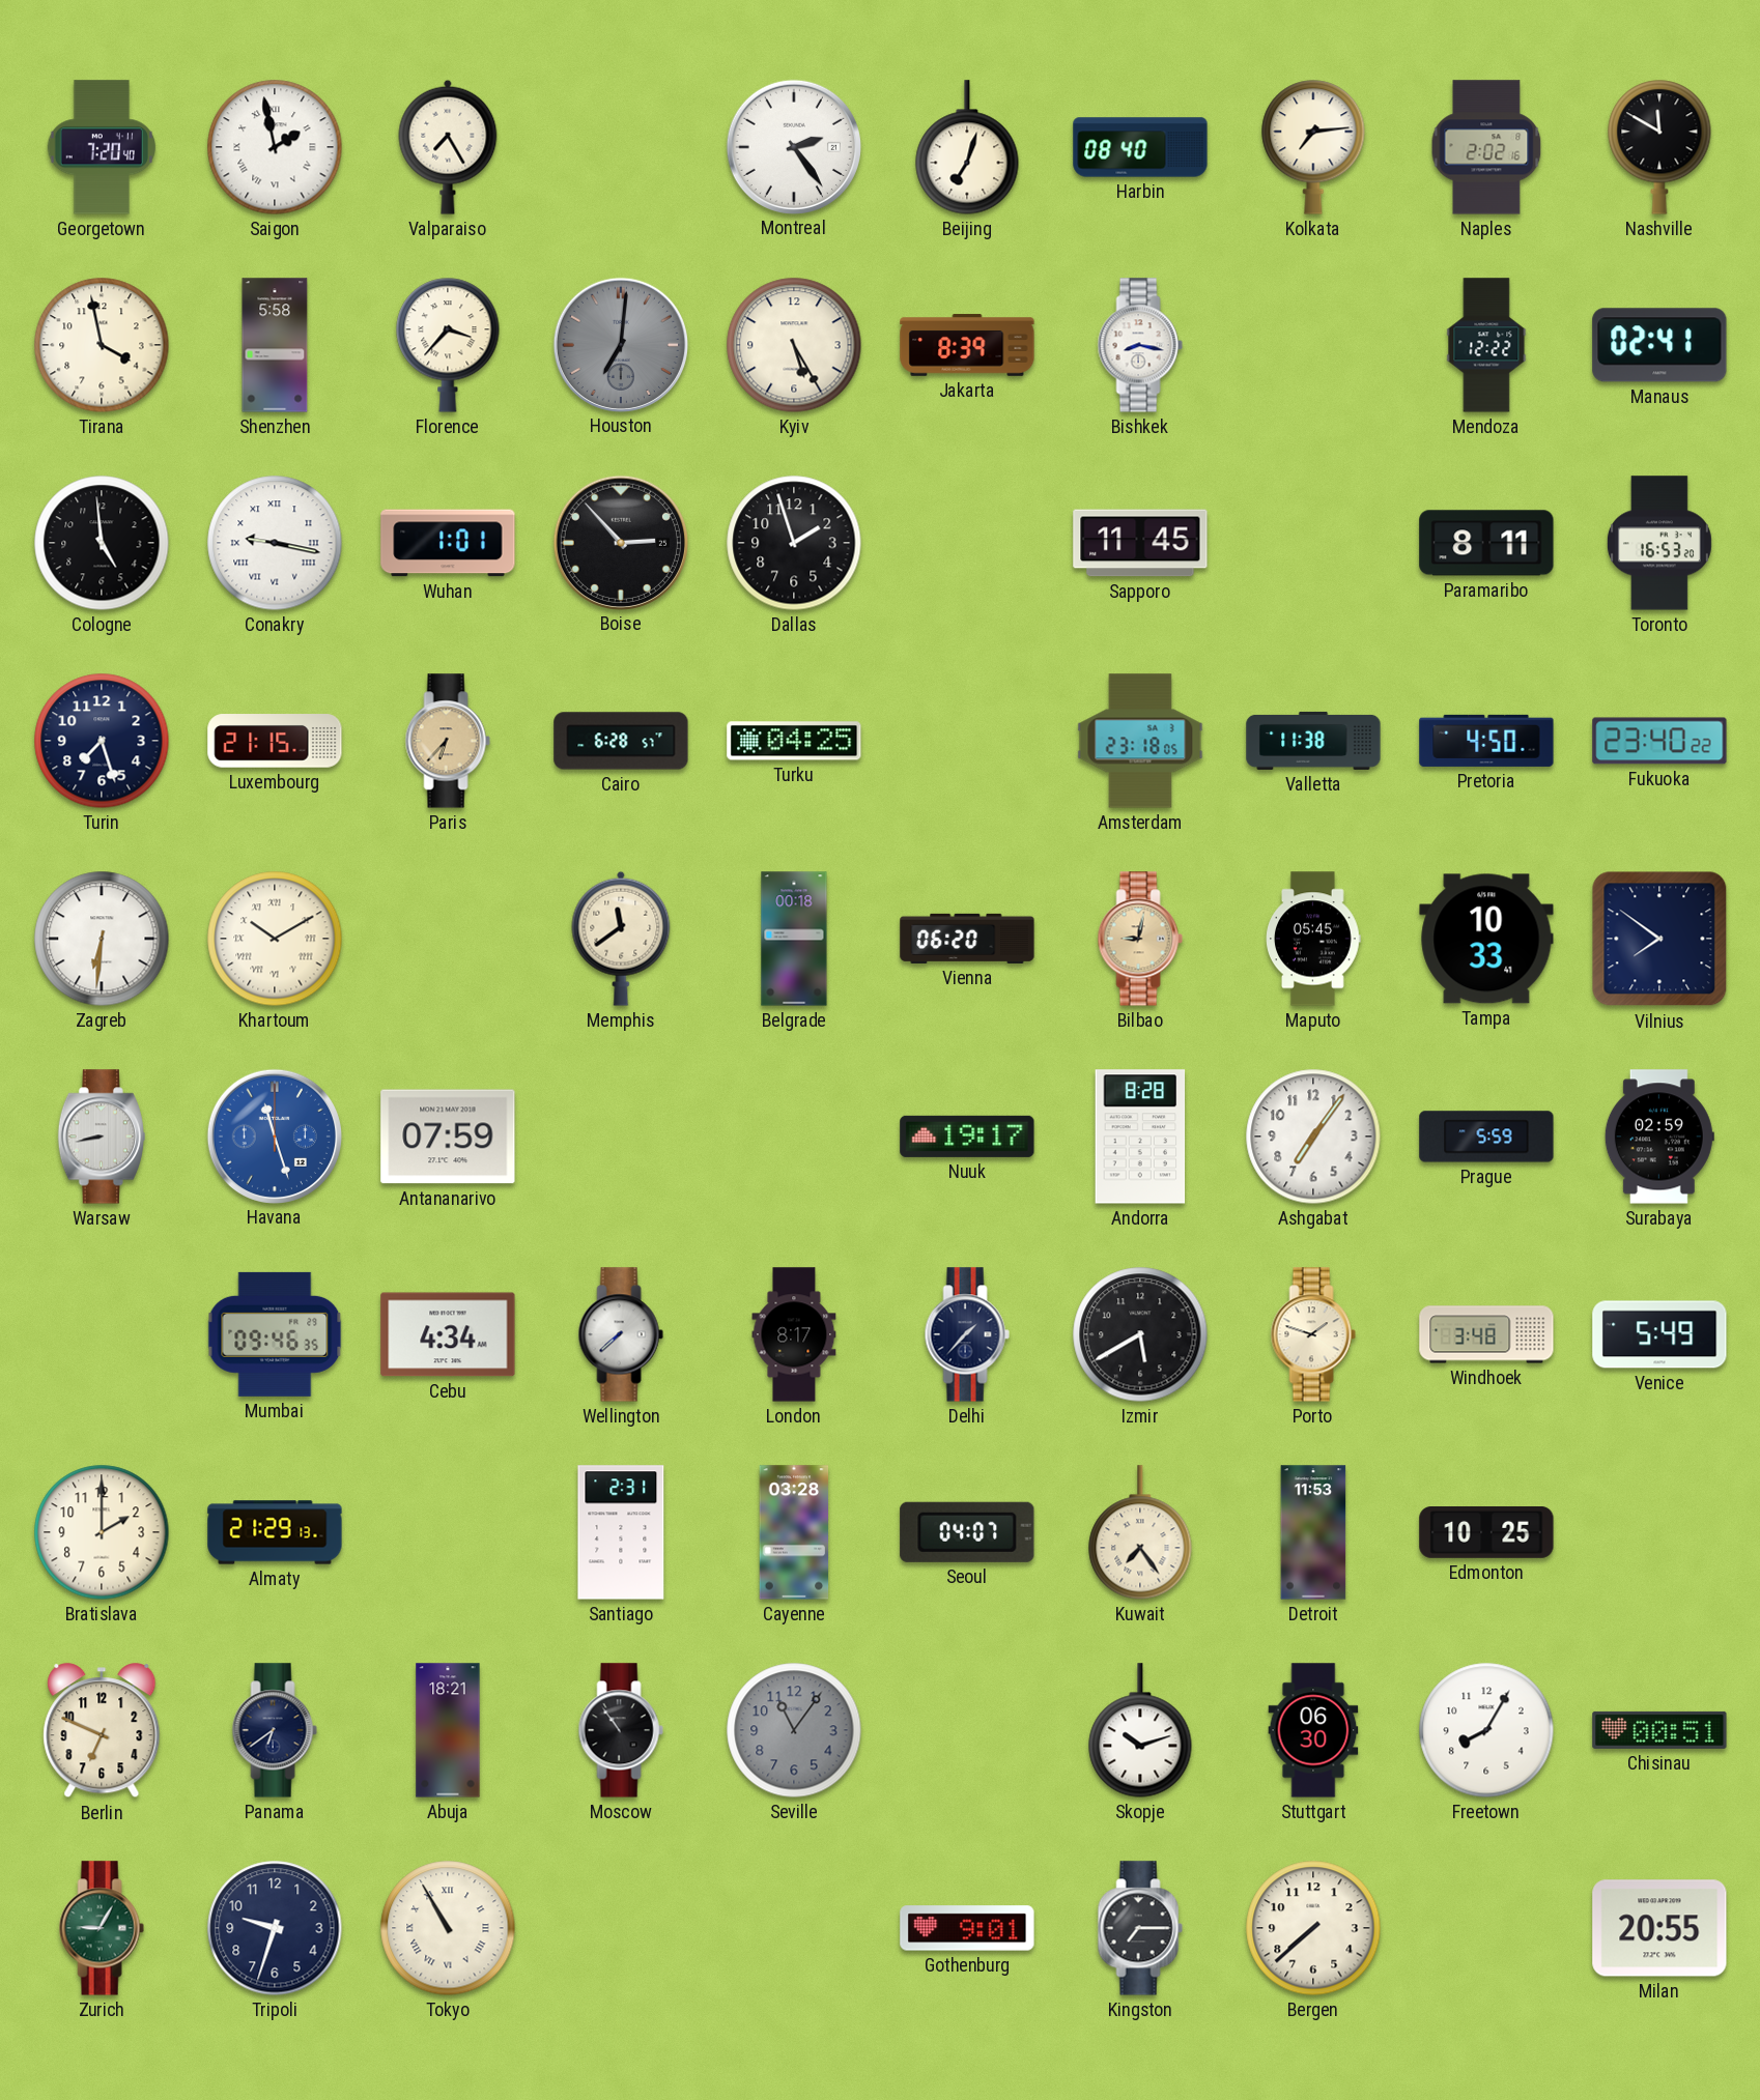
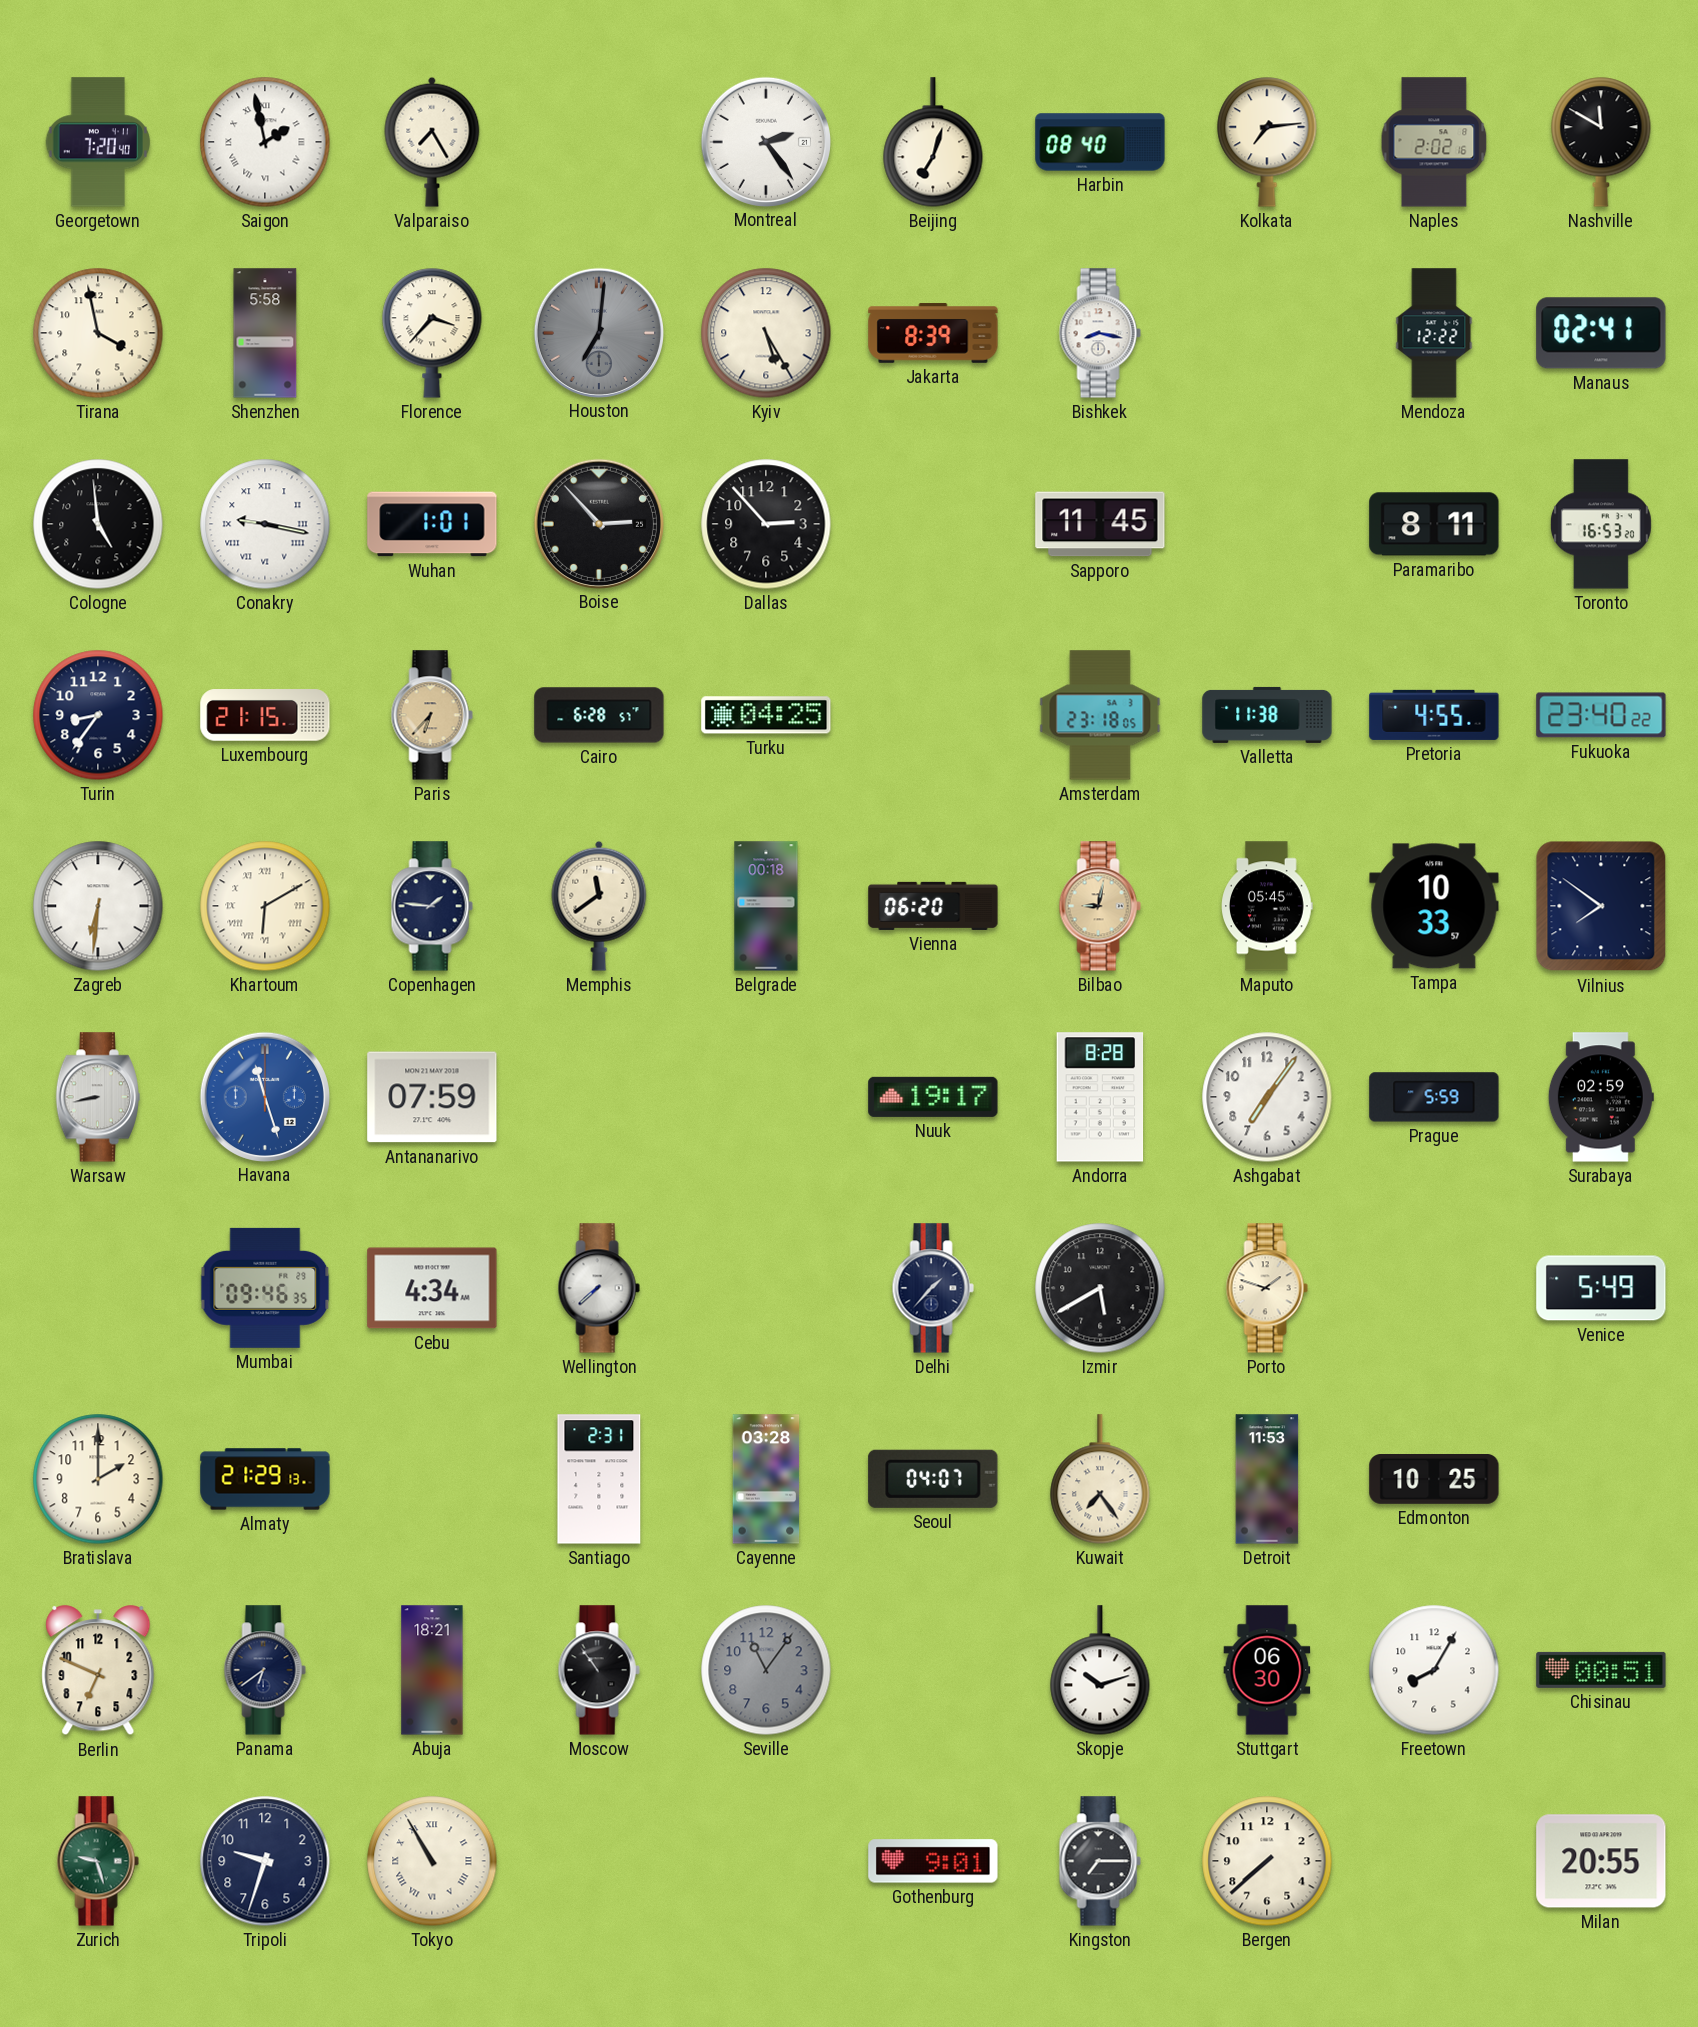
Dallas: 1:57 -> 2:53
Turin: 7:27 -> 8:36
Pretoria: 4:50 -> 4:55
Khartoum: 10:10 -> 6:10
Copenhagen: none -> 1:46
Tampa: 10:33:41 -> 10:33:57
London: 8:17 -> none
Windhoek: 3:48 -> none
Zurich: 9:05 -> 9:27
